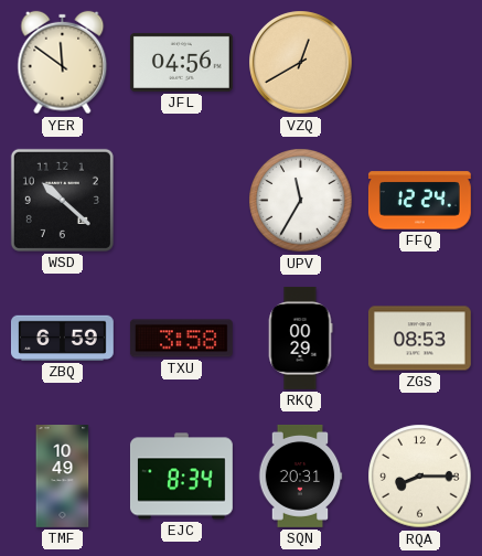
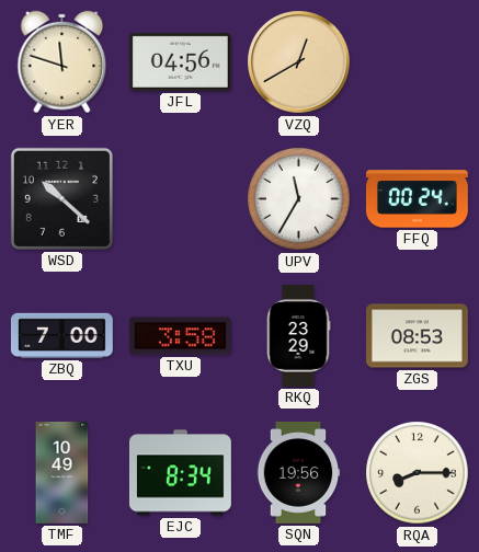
YER: 11:51 -> 11:48
FFQ: 12:24 -> 00:24
ZBQ: 6:59 -> 7:00
RKQ: 00:29 -> 23:29
SQN: 20:31 -> 19:56
